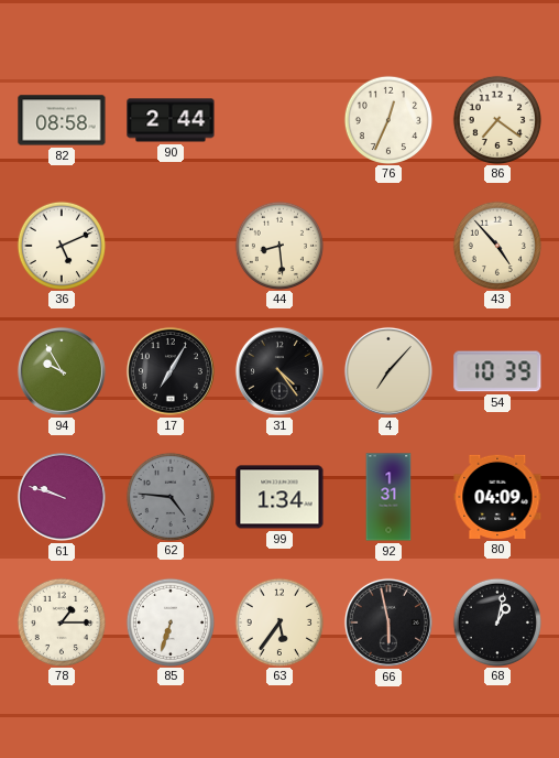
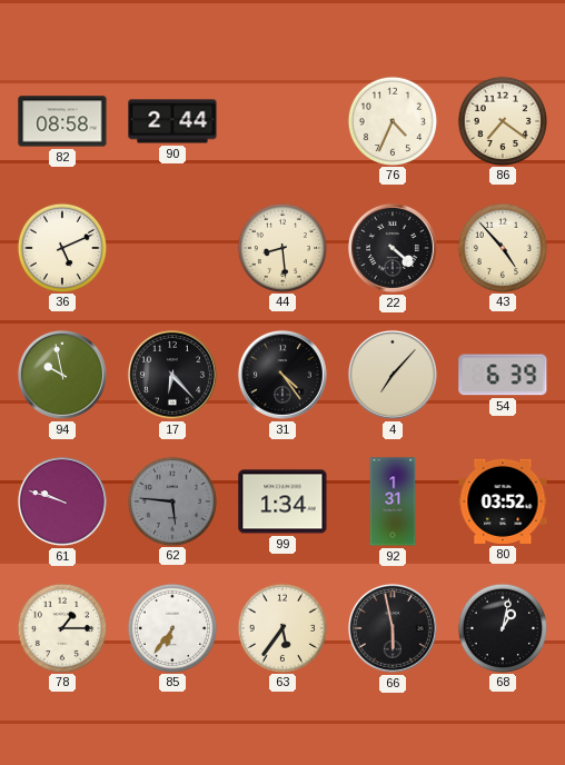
76: 12:34 -> 4:34
22: none -> 4:22
94: 9:55 -> 9:58
17: 7:05 -> 6:23
54: 10:39 -> 6:39
62: 4:46 -> 5:46
80: 04:09 -> 03:52
85: 6:33 -> 6:36
